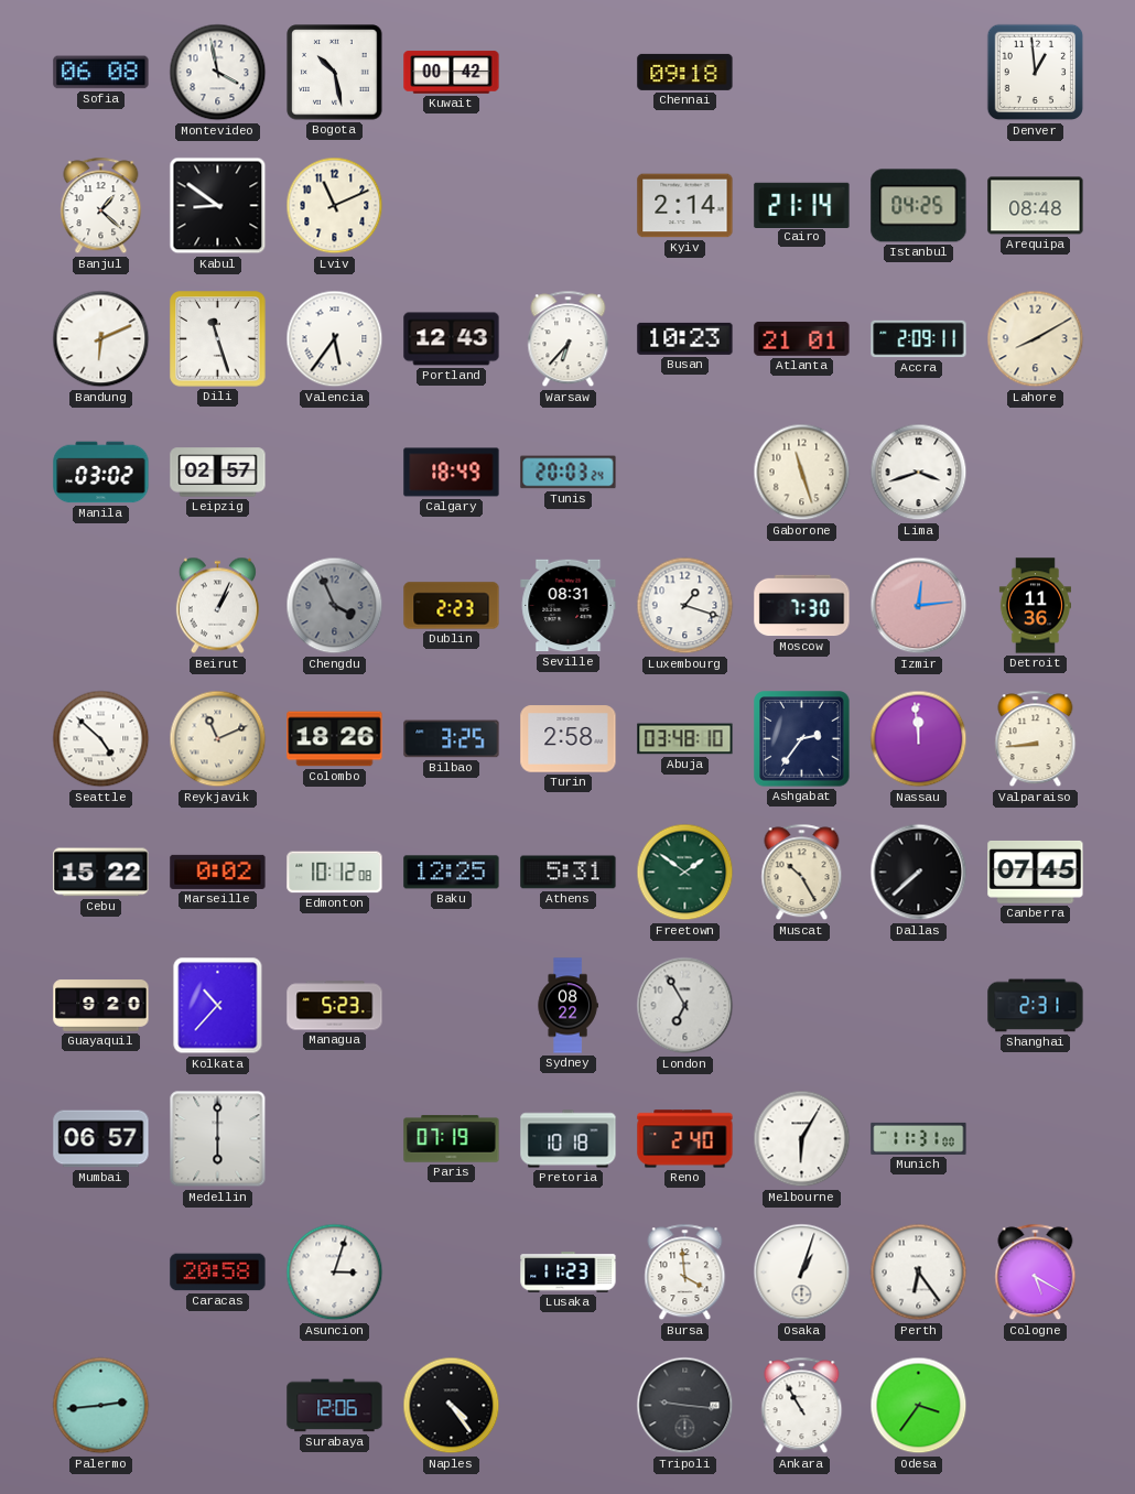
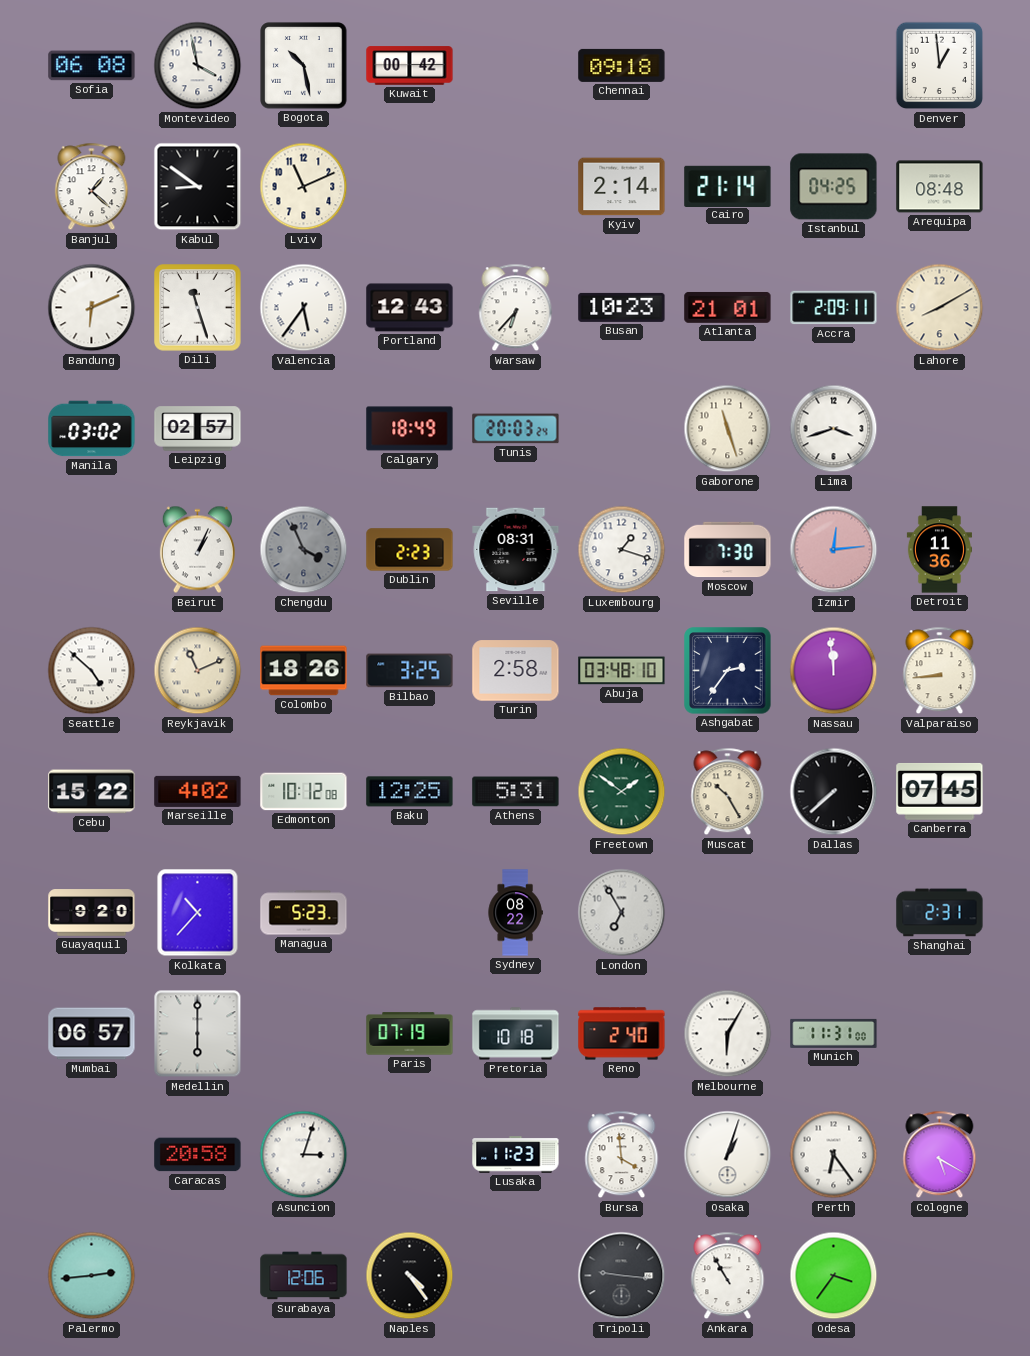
Marseille: 0:02 -> 4:02
